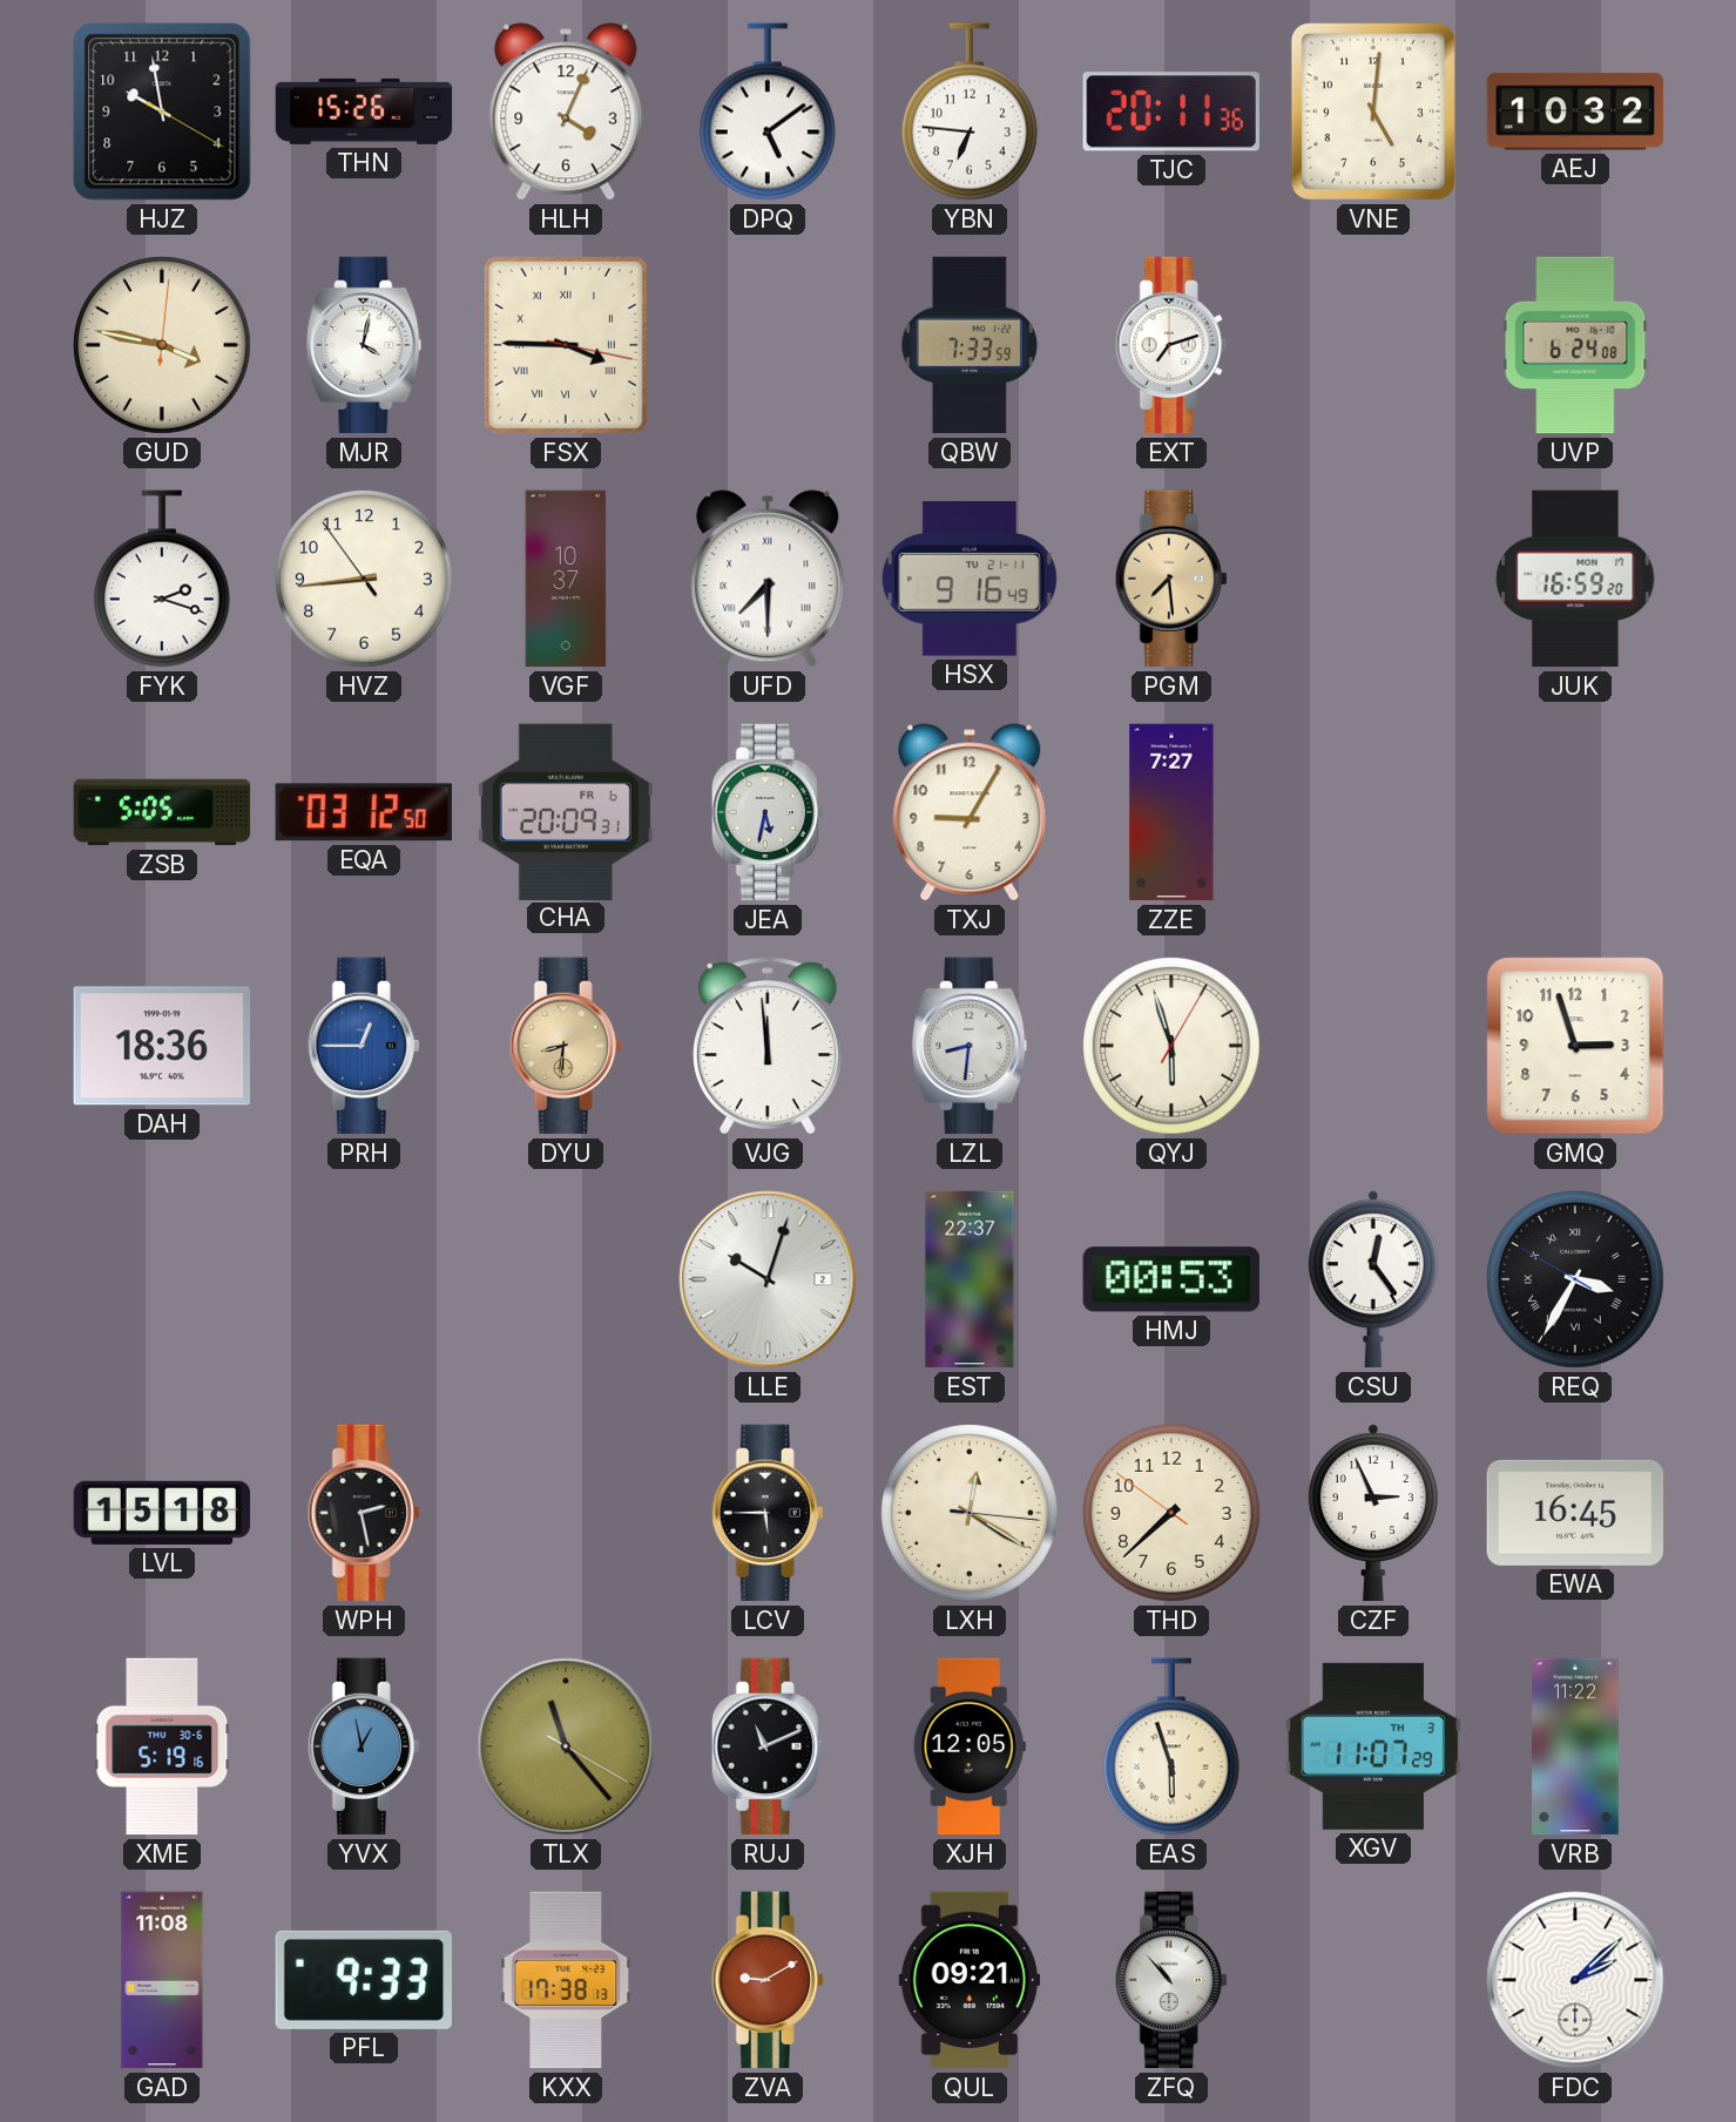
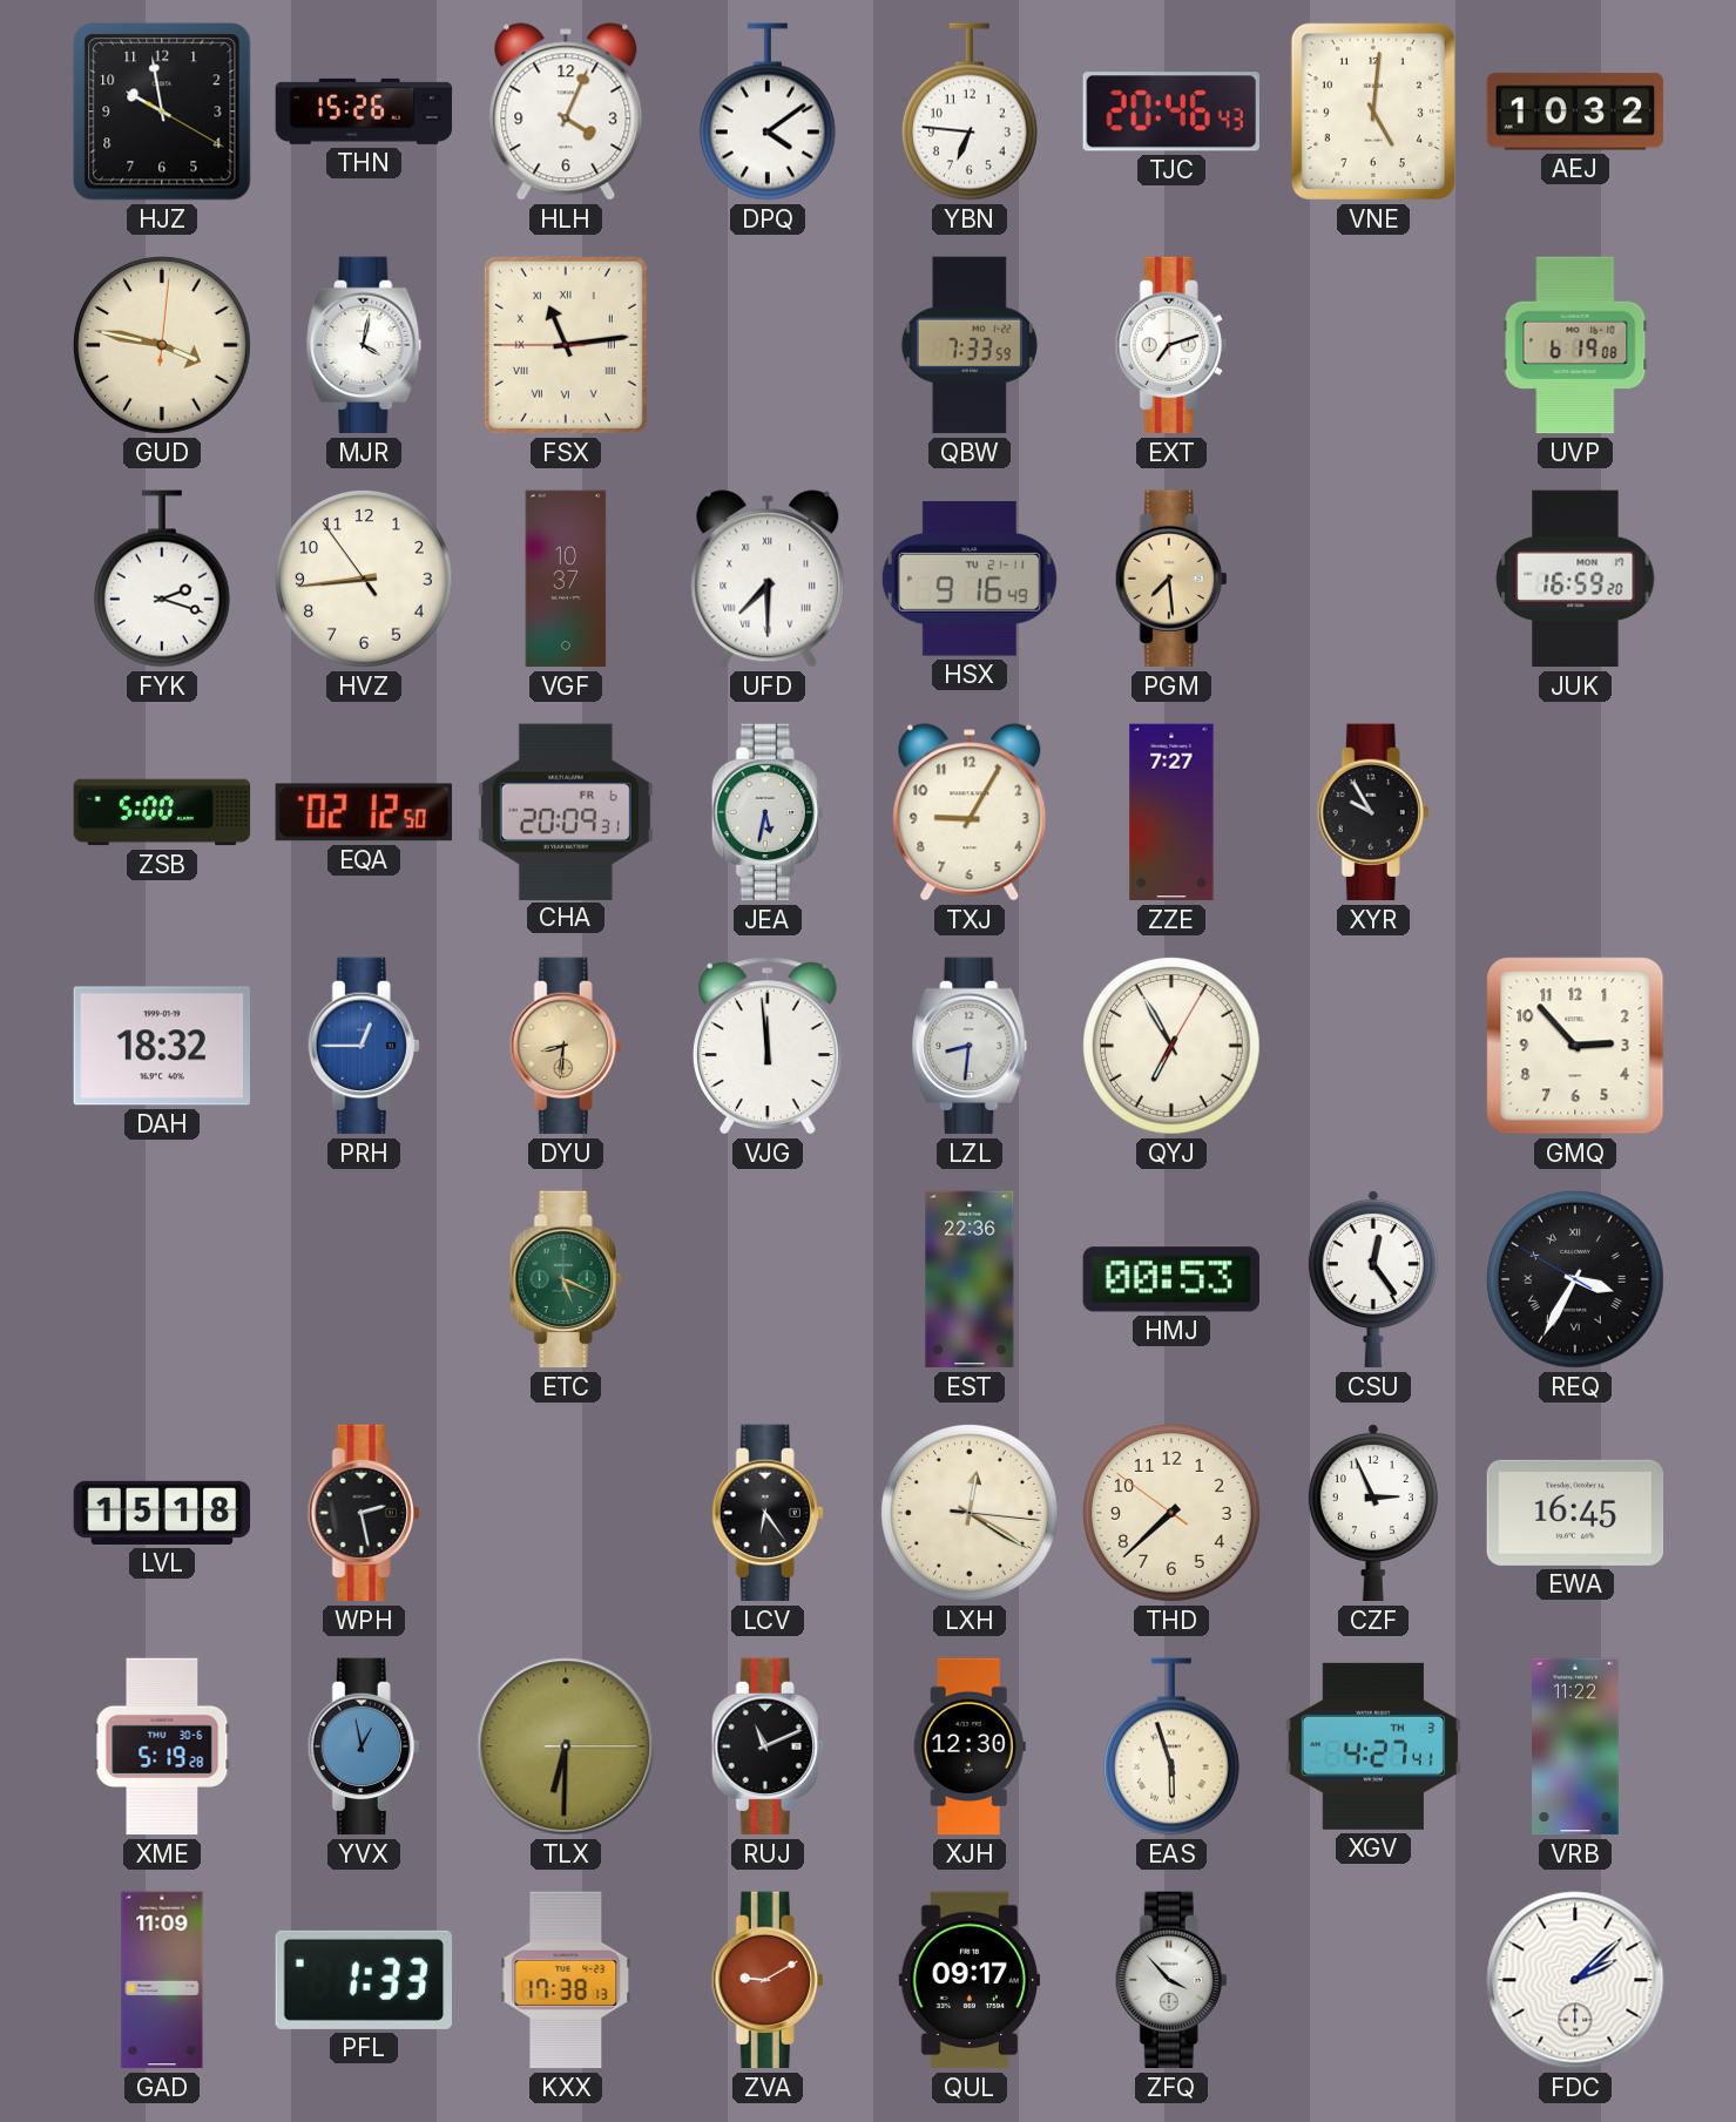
DPQ: 5:09 -> 4:09
TJC: 20:11 -> 20:46
FSX: 3:45 -> 11:13
UVP: 6:24 -> 6:19
ZSB: 5:05 -> 5:00
EQA: 03:12 -> 02:12
XYR: none -> 9:55
DAH: 18:36 -> 18:32
QYJ: 5:57 -> 6:55
GMQ: 2:57 -> 2:53
ETC: none -> 5:19
LLE: 10:03 -> none
EST: 22:37 -> 22:36
LCV: 5:45 -> 6:24
XME: 5:19:16 -> 5:19:28
TLX: 11:23 -> 6:30
XJH: 12:05 -> 12:30
XGV: 11:07 -> 4:27
GAD: 11:08 -> 11:09
PFL: 9:33 -> 1:33
QUL: 09:21 -> 09:17
ZFQ: 10:53 -> 3:53
